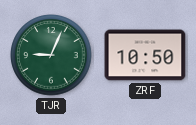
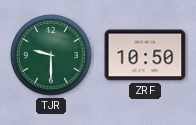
TJR: 9:04 -> 9:30
